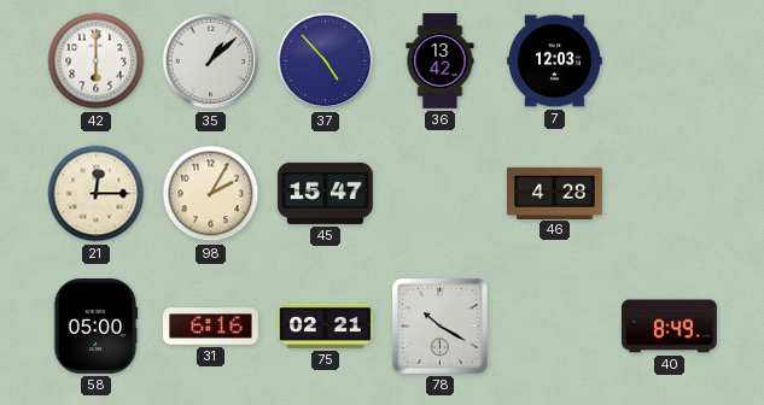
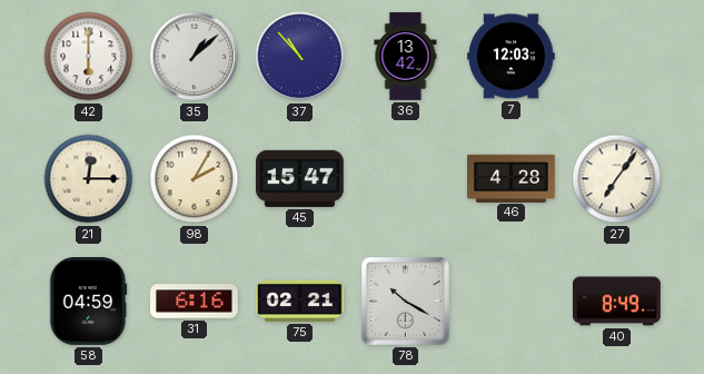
37: 4:53 -> 10:53
27: none -> 7:06
58: 05:00 -> 04:59
